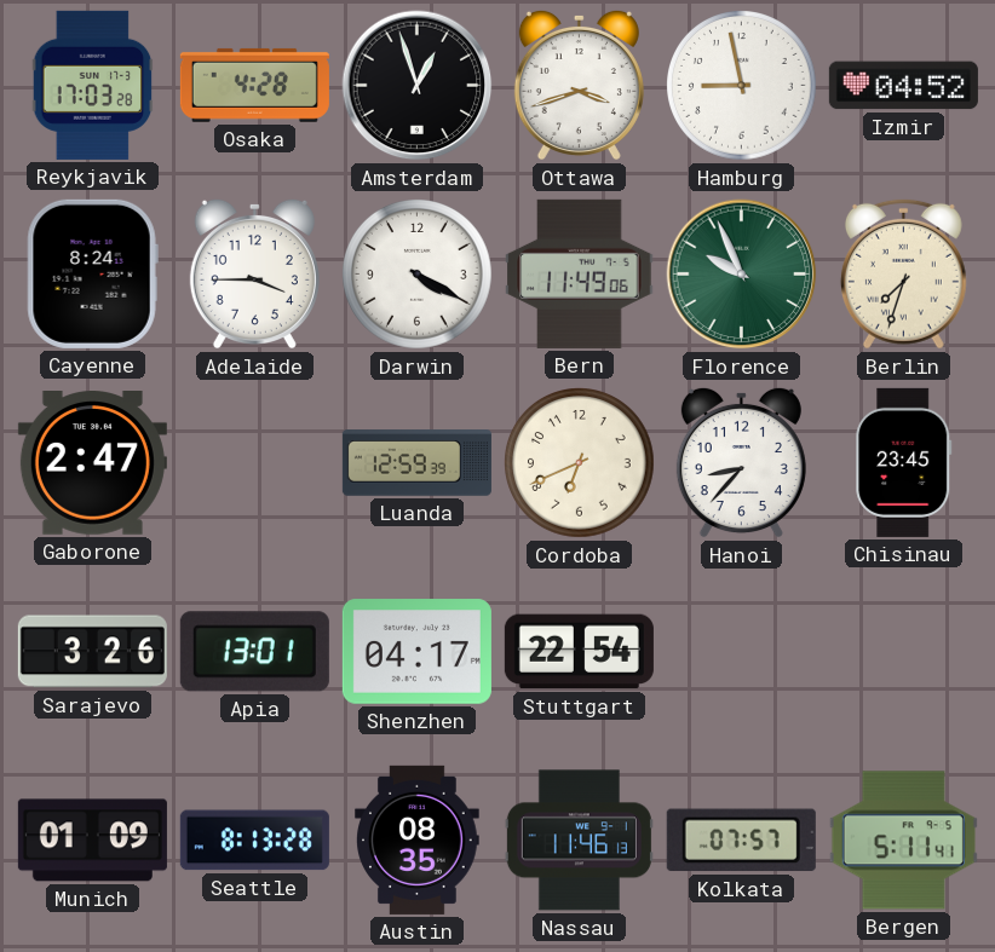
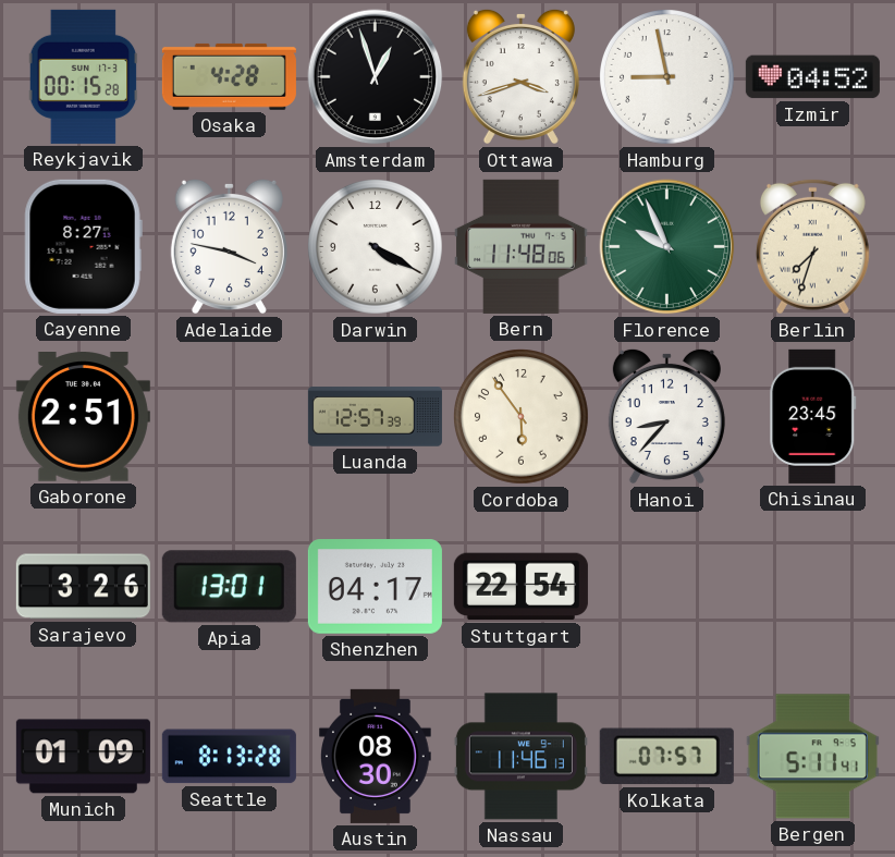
Reykjavik: 17:03 -> 00:15
Cayenne: 8:24 -> 8:27
Adelaide: 3:45 -> 3:47
Bern: 11:49 -> 11:48
Gaborone: 2:47 -> 2:51
Luanda: 12:59 -> 12:57
Cordoba: 6:41 -> 5:54
Austin: 08:35 -> 08:30
